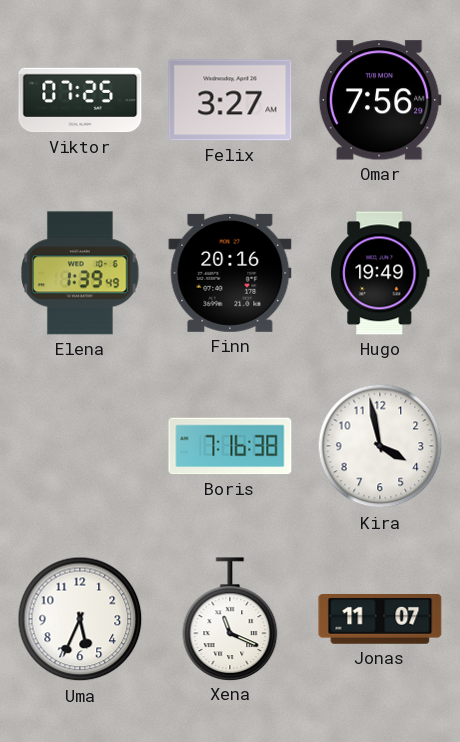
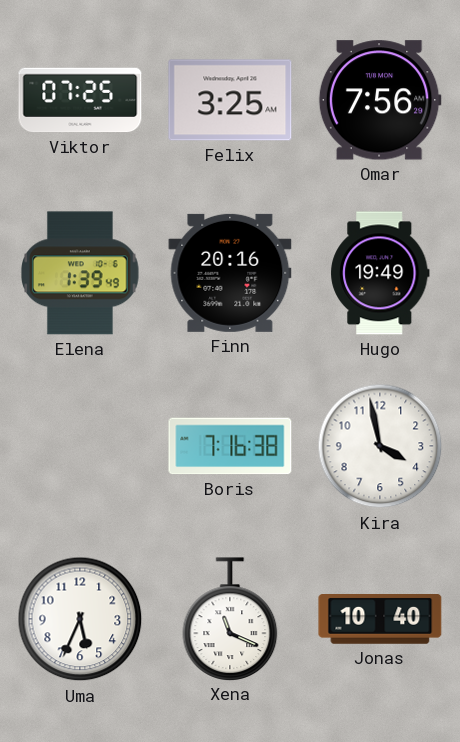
Felix: 3:27 -> 3:25
Jonas: 11:07 -> 10:40
